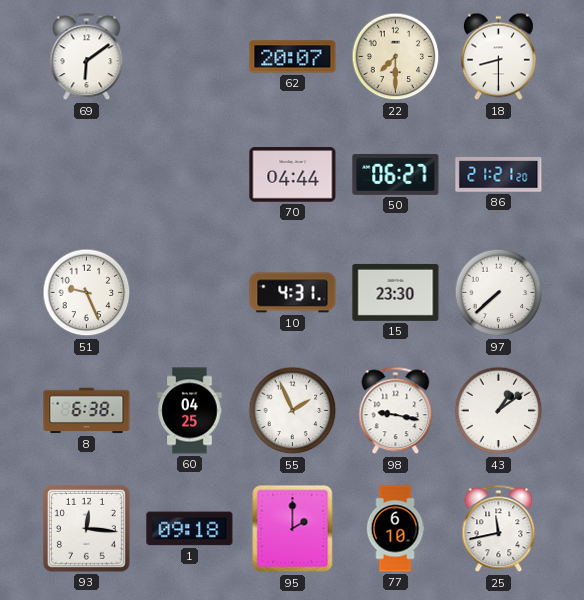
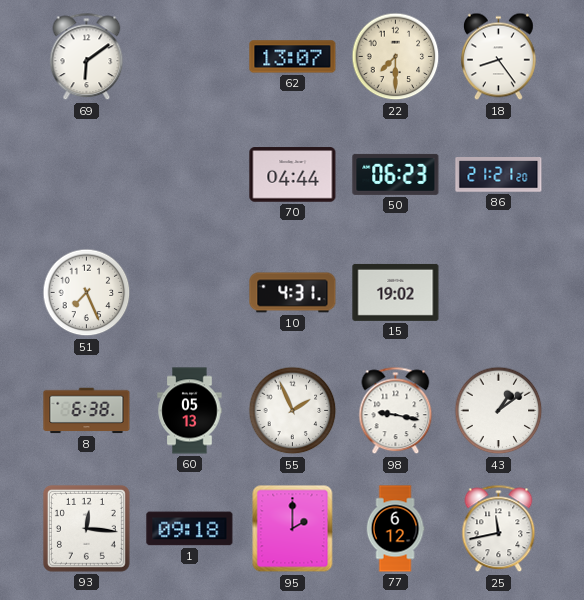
62: 20:07 -> 13:07
18: 8:30 -> 8:24
50: 06:27 -> 06:23
51: 9:26 -> 7:26
15: 23:30 -> 19:02
97: 7:38 -> none
60: 04:25 -> 05:13
77: 6:10 -> 6:12
